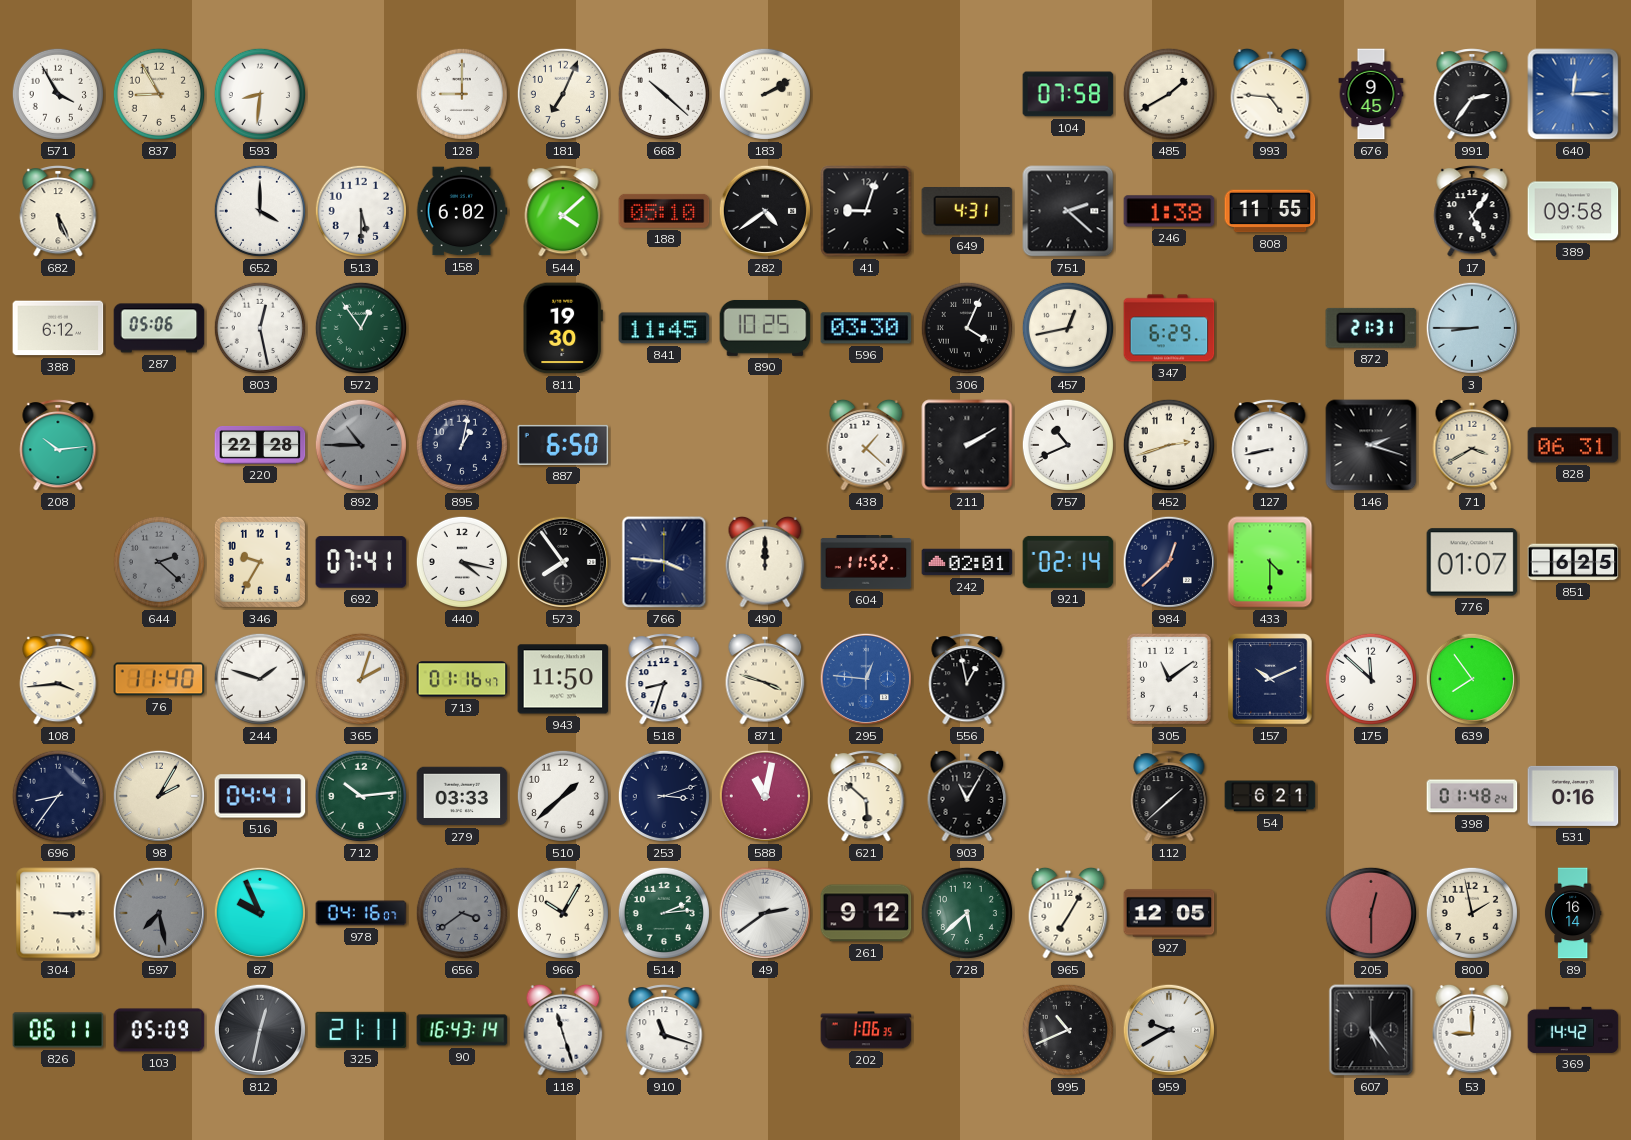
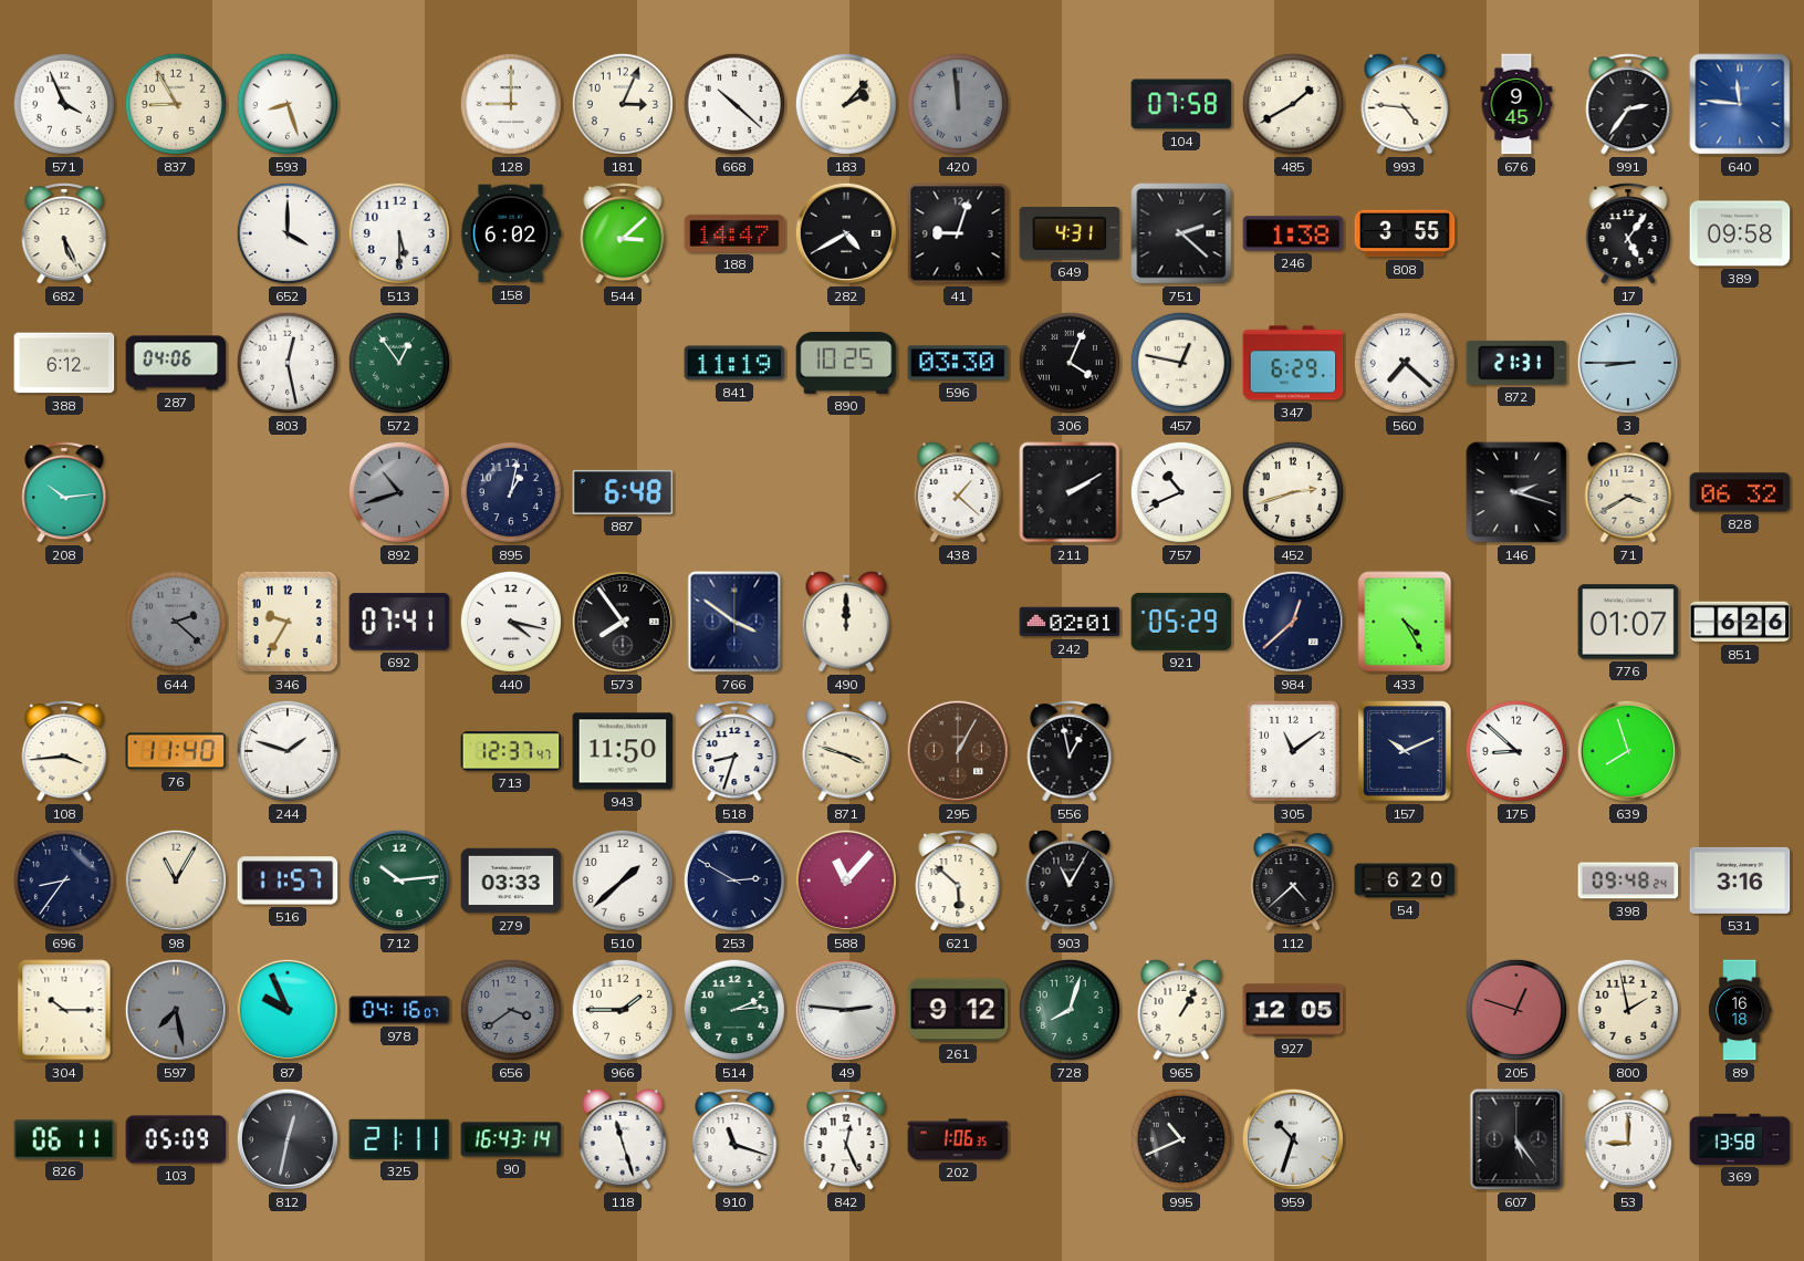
571: 3:55 -> 3:56
593: 8:31 -> 8:27
181: 7:04 -> 3:04
183: 2:10 -> 2:07
420: none -> 11:59
640: 12:15 -> 11:46
544: 4:08 -> 3:08
188: 05:10 -> 14:47
282: 4:39 -> 4:40
808: 11:55 -> 3:55
287: 05:06 -> 04:06
811: 19:30 -> none
841: 11:45 -> 11:19
457: 12:43 -> 12:47
560: none -> 7:22
220: 22:28 -> none
892: 10:45 -> 10:42
887: 6:50 -> 6:48
127: 8:43 -> none
828: 06:31 -> 06:32
766: 3:46 -> 3:51
604: 11:52 -> none
921: 02:14 -> 05:29
433: 4:30 -> 4:25
851: 6:25 -> 6:26
365: 2:03 -> none
713: 01:16 -> 12:37
295: 12:46 -> 1:05
295 dial: blue -> brown
175: 11:52 -> 8:52
639: 7:54 -> 7:57
98: 2:05 -> 11:05
516: 04:41 -> 11:57
253: 3:12 -> 2:50
588: 11:02 -> 11:07
112: 1:38 -> 4:38
54: 6:21 -> 6:20
398: 01:48 -> 09:48
531: 0:16 -> 3:16
304: 3:15 -> 10:15
966: 10:05 -> 1:45
49: 2:39 -> 2:46
728: 5:38 -> 8:03
965: 7:05 -> 1:05
205: 12:30 -> 12:48
89: 16:14 -> 16:18
842: none -> 12:26
959: 9:40 -> 10:33
369: 14:42 -> 13:58
